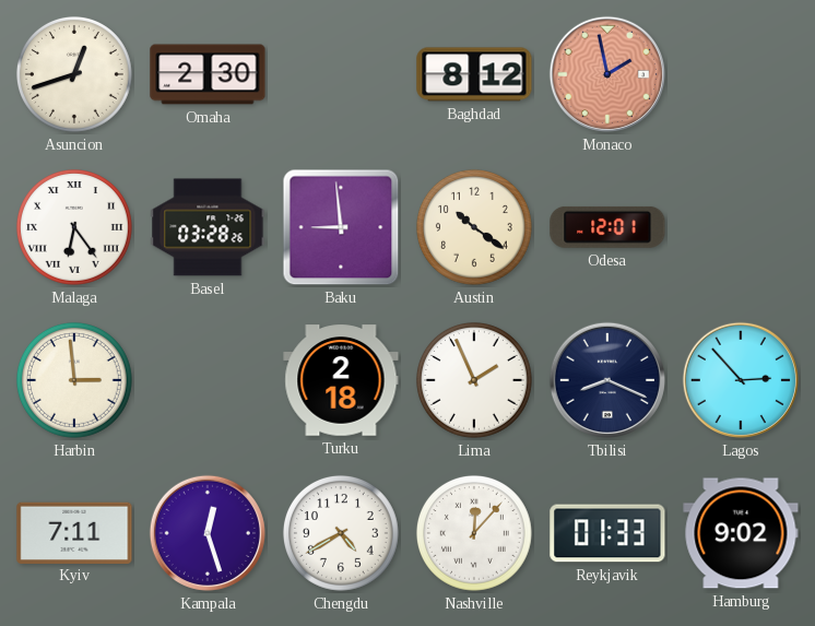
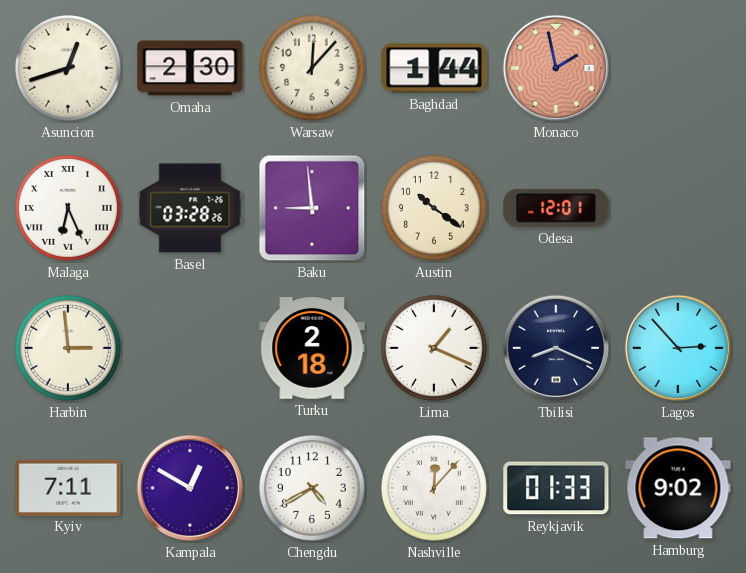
Warsaw: none -> 12:07
Baghdad: 8:12 -> 1:44
Malaga: 6:24 -> 6:26
Lima: 1:56 -> 1:19
Kampala: 12:27 -> 12:50
